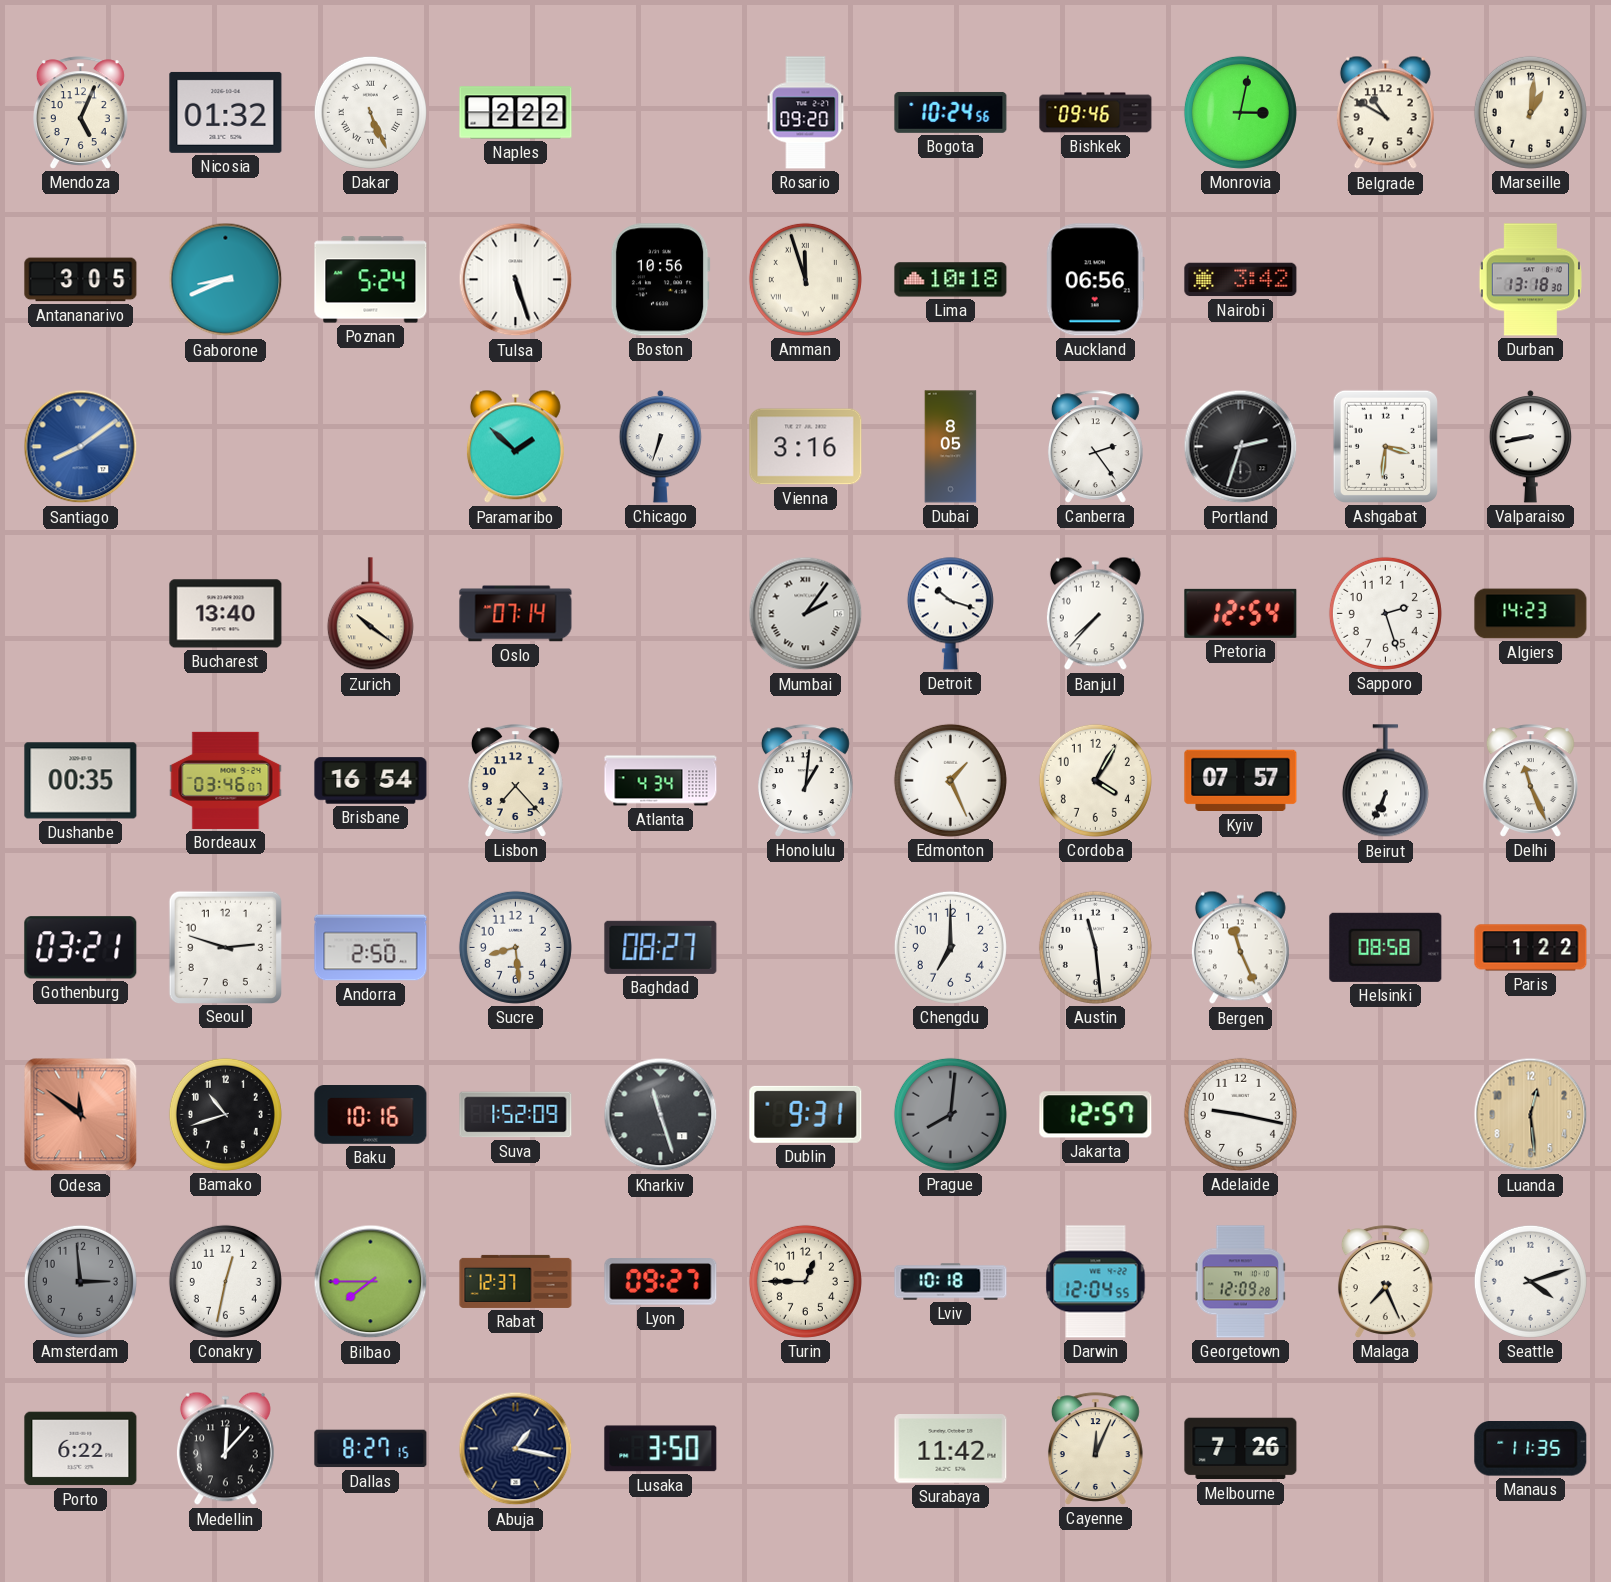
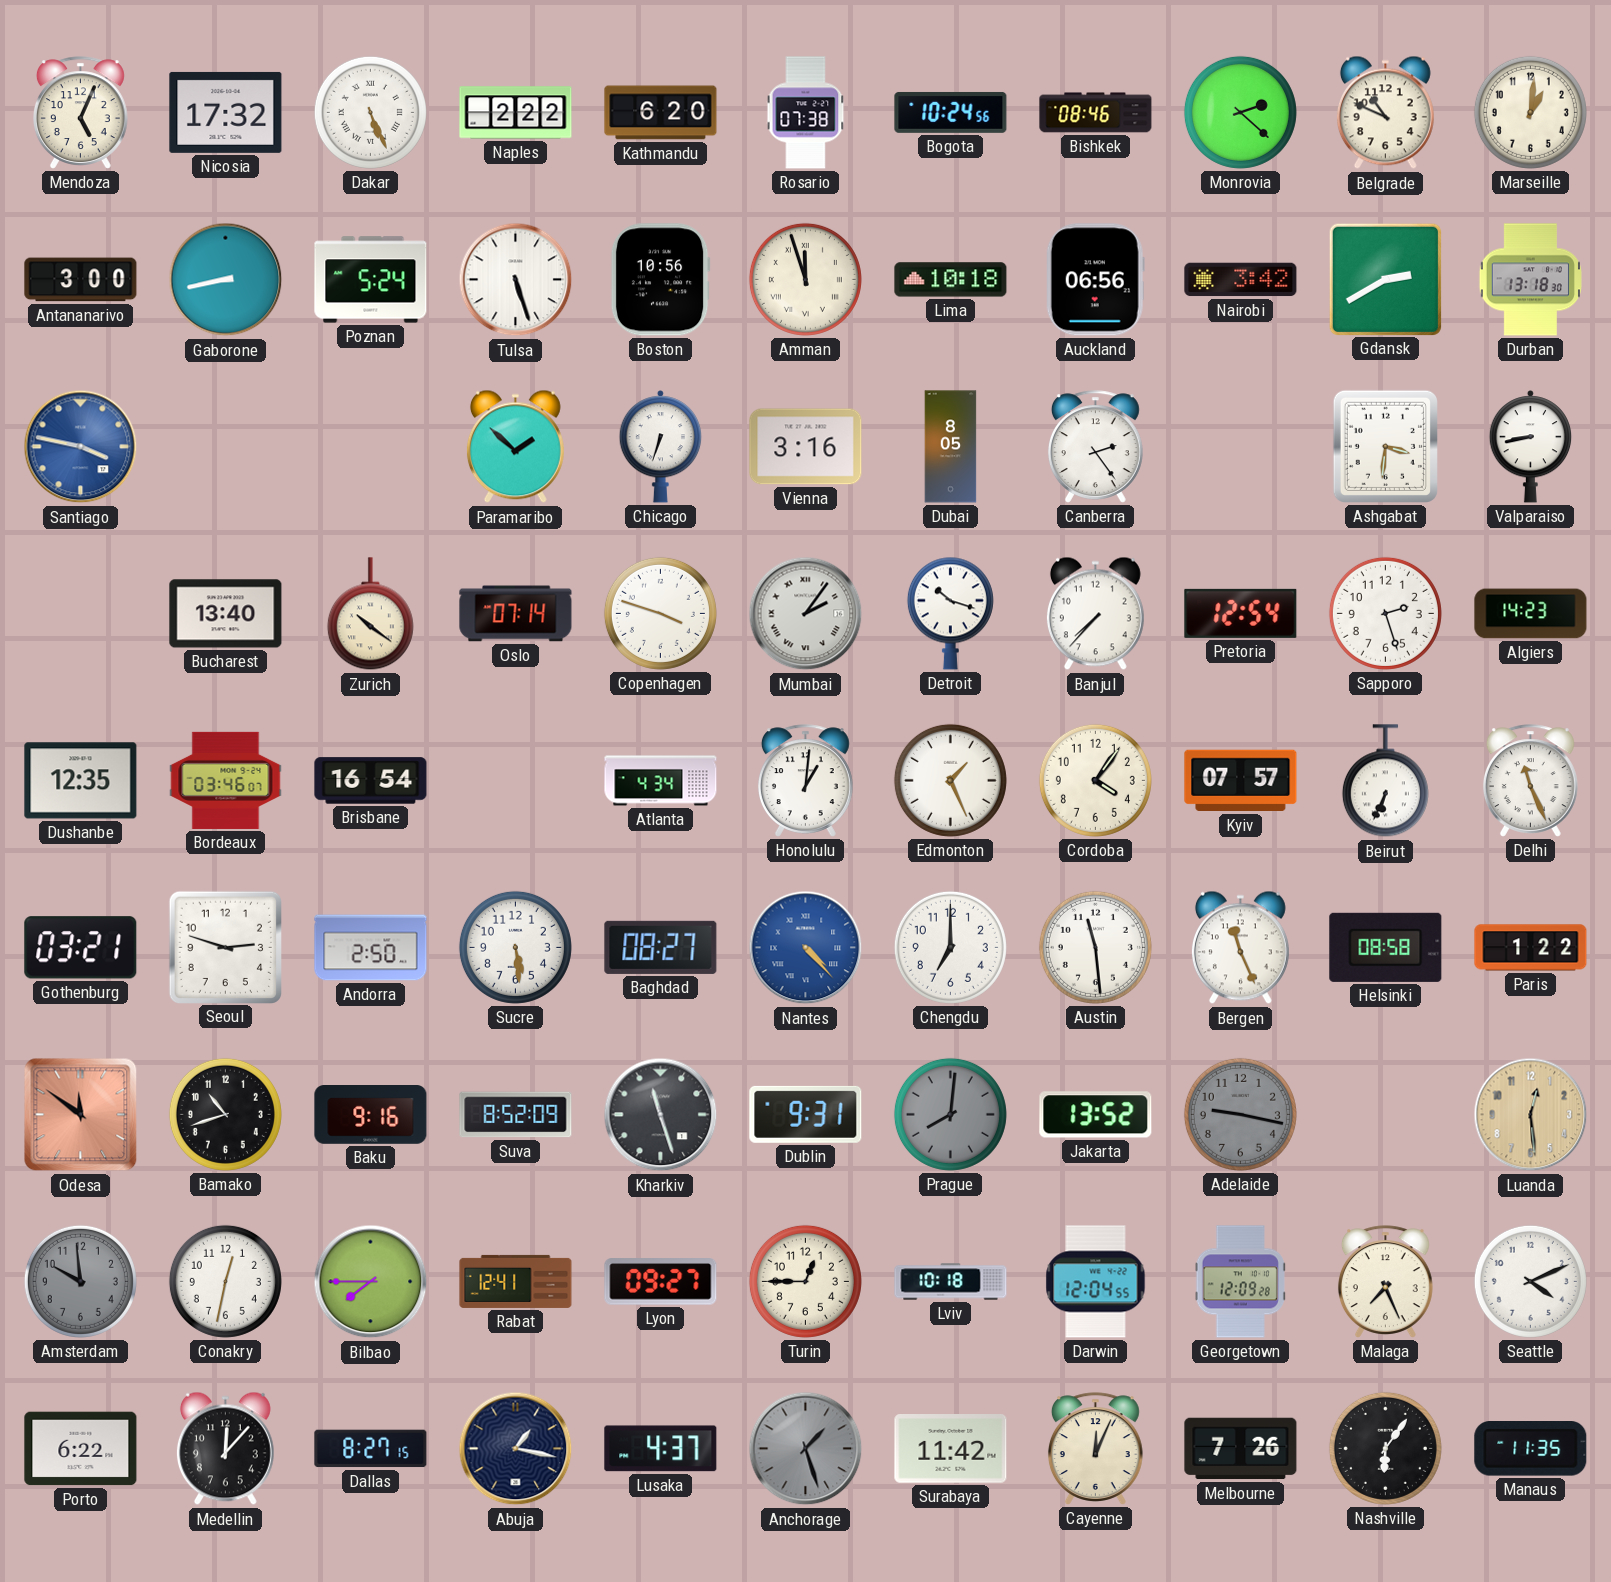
Nicosia: 01:32 -> 17:32
Kathmandu: none -> 6:20
Rosario: 09:20 -> 07:38
Bishkek: 09:46 -> 08:46
Monrovia: 3:02 -> 2:22
Belgrade: 10:50 -> 10:49
Antananarivo: 3:05 -> 3:00
Gaborone: 8:41 -> 8:43
Gdansk: none -> 2:40
Santiago: 8:09 -> 3:47
Portland: 2:33 -> none
Copenhagen: none -> 3:48
Dushanbe: 00:35 -> 12:35
Lisbon: 7:23 -> none
Cordoba: 4:05 -> 4:06
Sucre: 8:29 -> 5:29
Nantes: none -> 4:23
Baku: 10:16 -> 9:16
Suva: 1:52 -> 8:52
Jakarta: 12:57 -> 13:52
Adelaide dial: white -> grey
Amsterdam: 2:59 -> 9:59
Rabat: 12:37 -> 12:41
Seattle: 4:12 -> 4:11
Lusaka: 3:50 -> 4:37
Anchorage: none -> 1:27
Nashville: none -> 6:06
